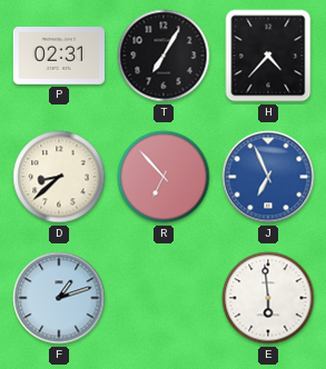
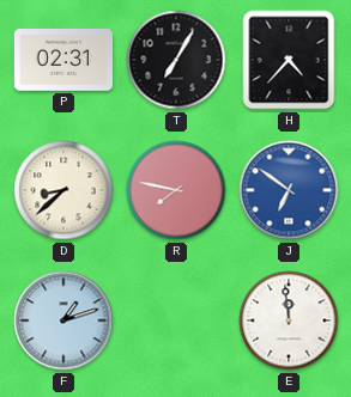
R: 6:53 -> 7:47
J: 6:56 -> 6:51
E: 5:59 -> 11:59
